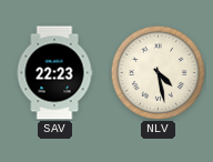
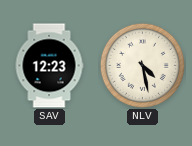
SAV: 22:23 -> 12:23
